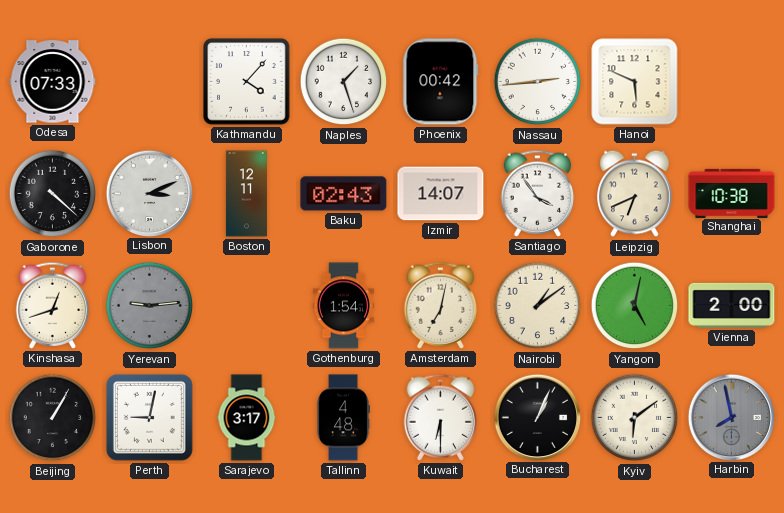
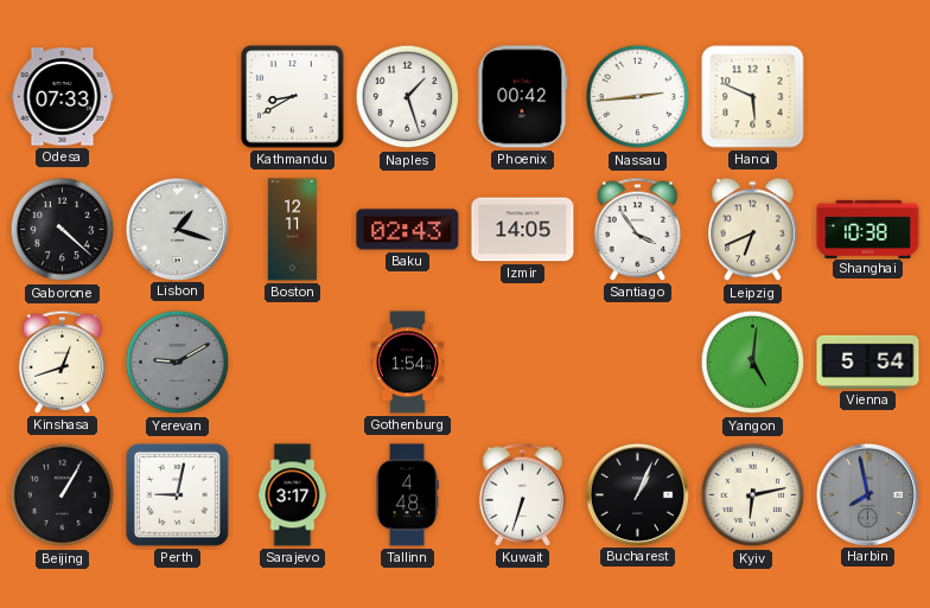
Kathmandu: 4:07 -> 8:40
Lisbon: 3:11 -> 1:18
Izmir: 14:07 -> 14:05
Yerevan: 9:14 -> 9:10
Amsterdam: 7:02 -> none
Nairobi: 1:09 -> none
Yangon: 5:02 -> 5:01
Vienna: 2:00 -> 5:54
Kuwait: 6:30 -> 6:33
Kyiv: 6:09 -> 6:13
